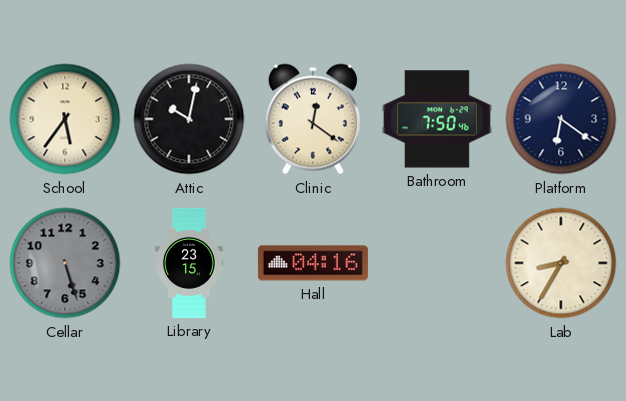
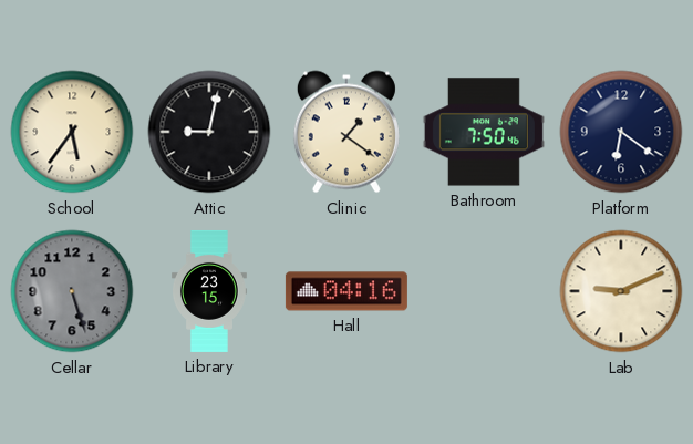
Attic: 10:02 -> 9:02
Clinic: 12:21 -> 1:21
Lab: 8:35 -> 9:11
